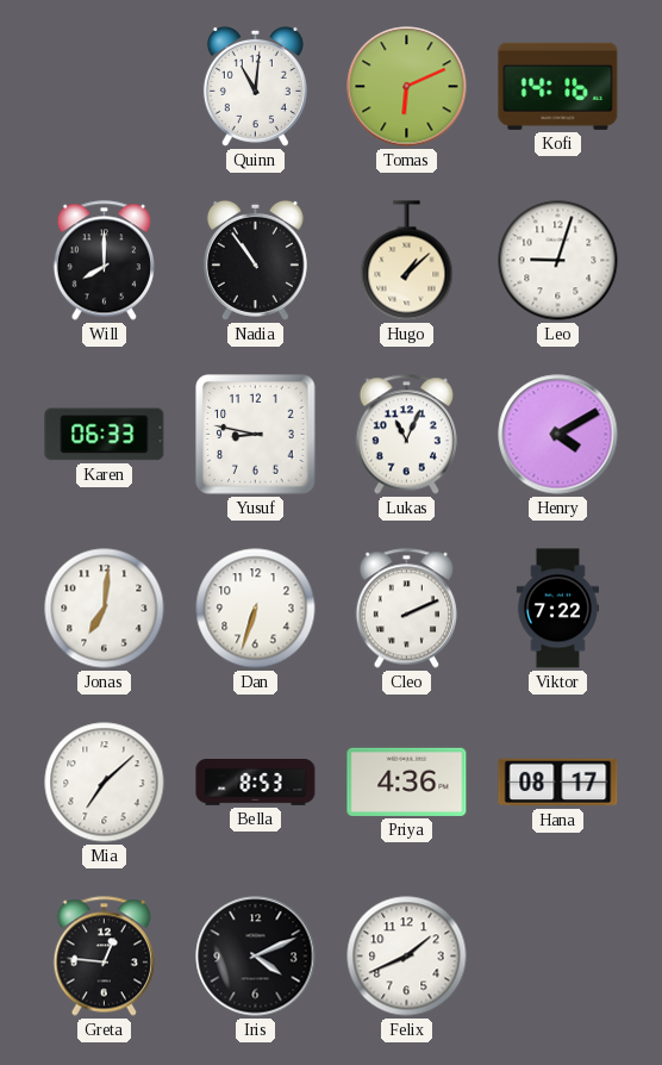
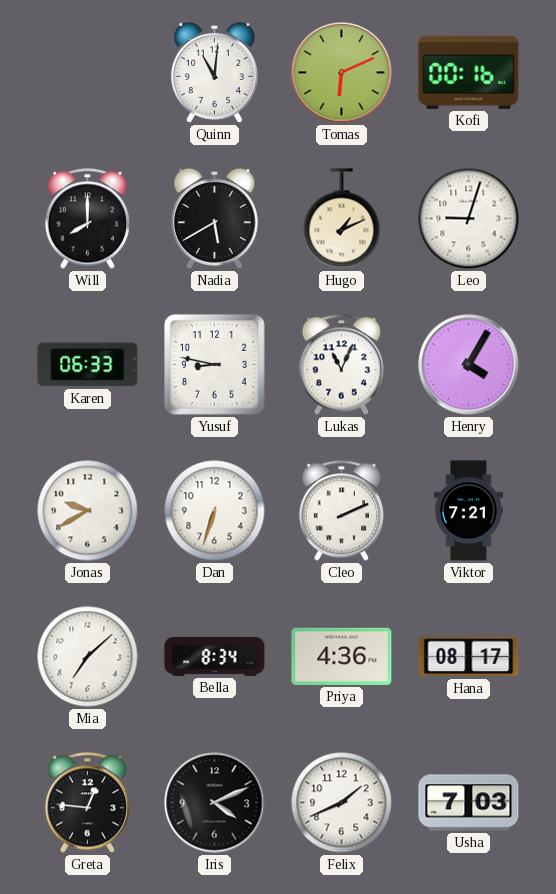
Kofi: 14:16 -> 00:16
Nadia: 10:54 -> 5:40
Hugo: 1:08 -> 1:11
Henry: 4:10 -> 4:05
Jonas: 7:01 -> 9:40
Viktor: 7:22 -> 7:21
Bella: 8:53 -> 8:34
Usha: none -> 7:03
